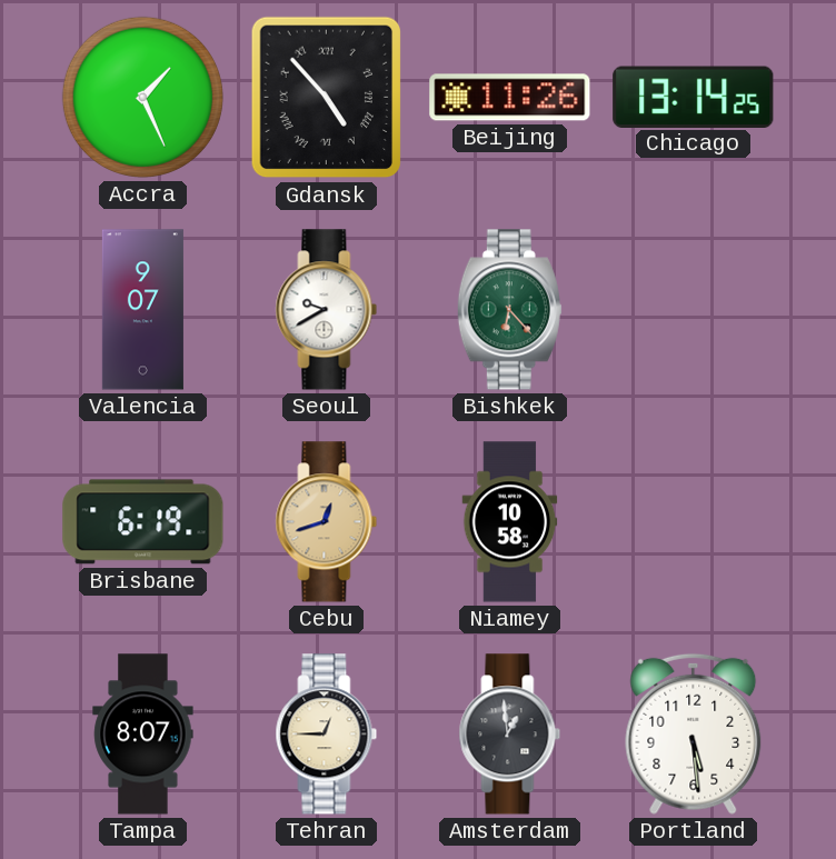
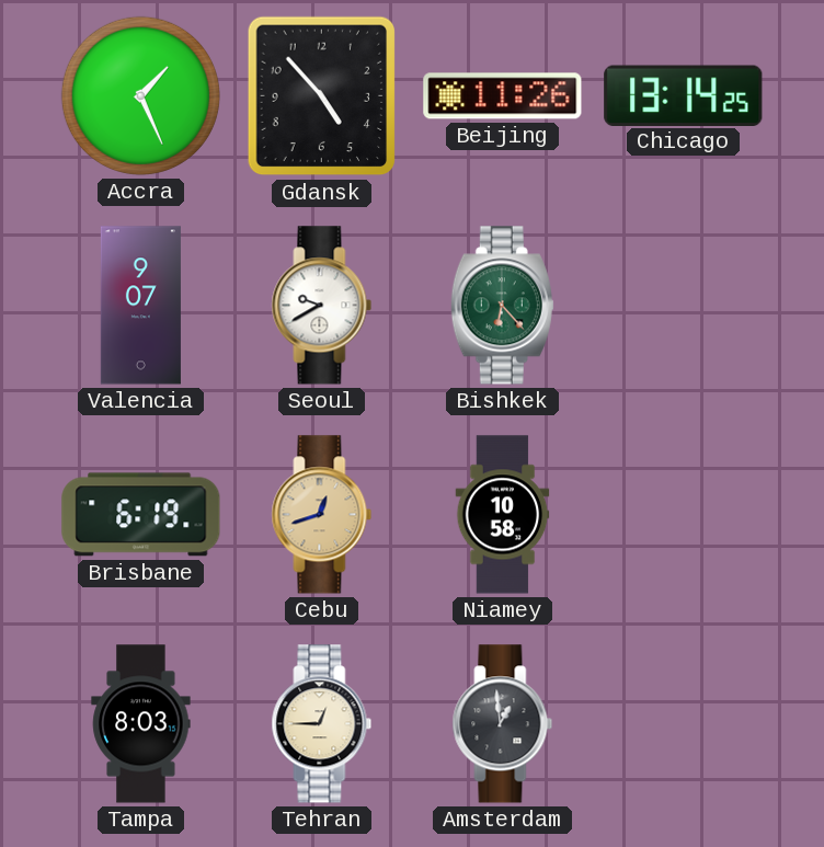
Gdansk numerals: Roman -> Arabic
Tampa: 8:07 -> 8:03
Portland: 5:29 -> none
